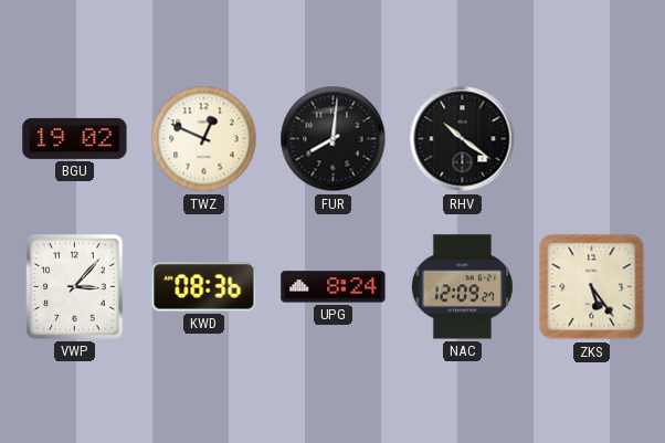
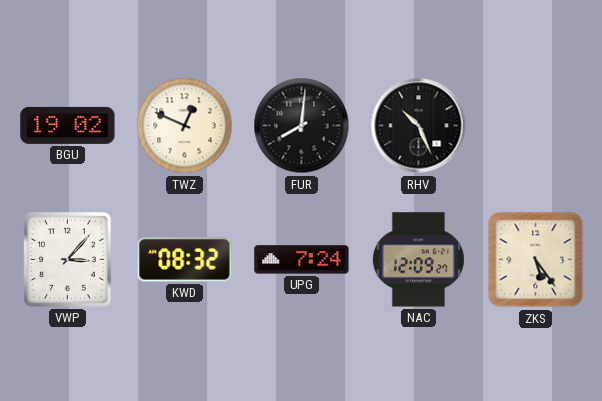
RHV: 10:21 -> 10:26
KWD: 08:36 -> 08:32
UPG: 8:24 -> 7:24
